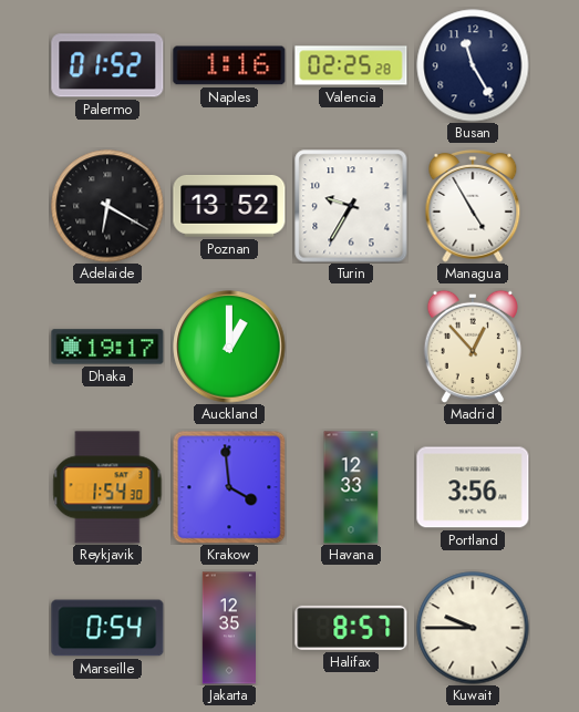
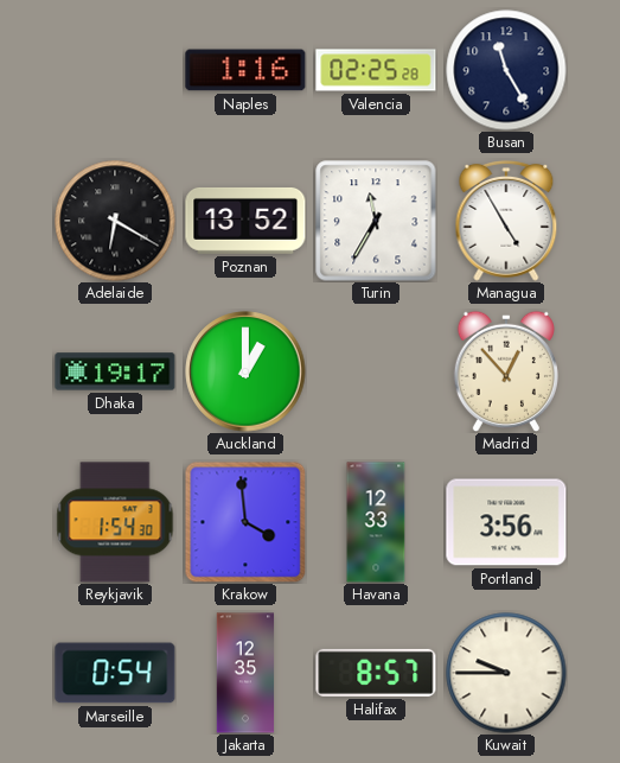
Palermo: 01:52 -> none
Turin: 9:35 -> 11:35
